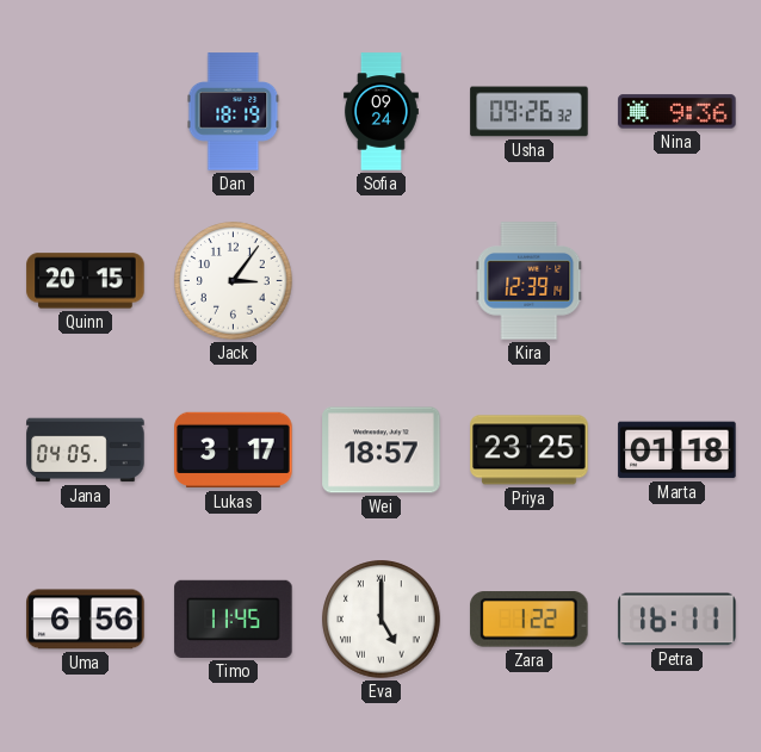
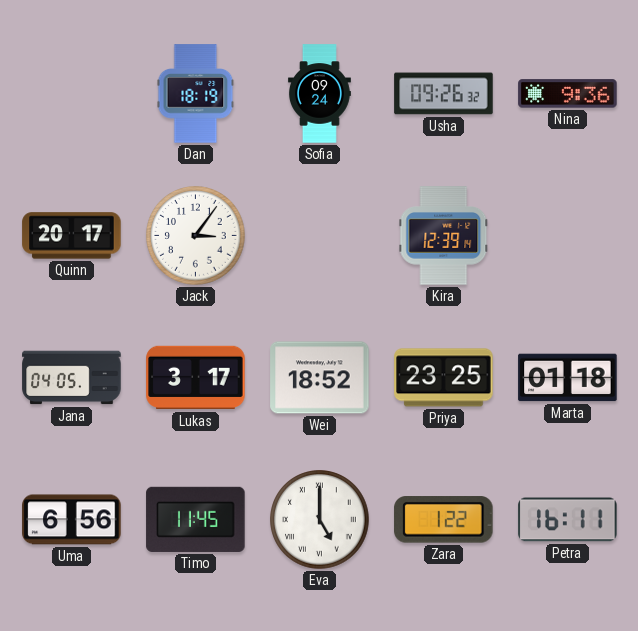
Quinn: 20:15 -> 20:17
Wei: 18:57 -> 18:52
